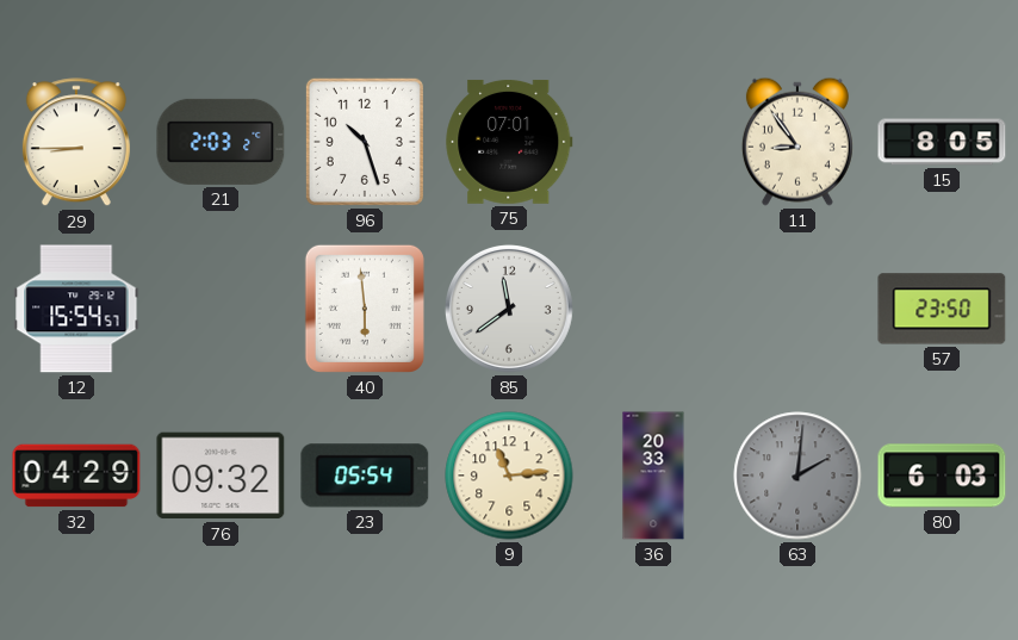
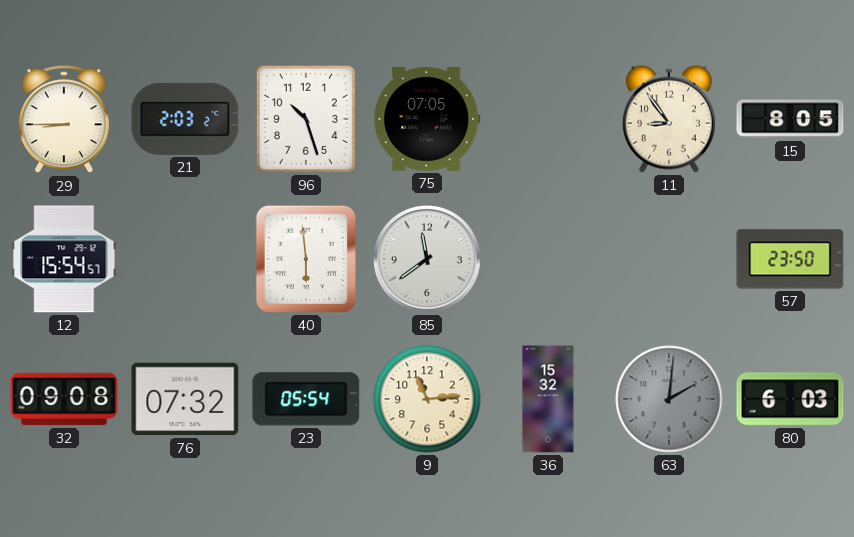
75: 07:01 -> 07:05
32: 04:29 -> 09:08
76: 09:32 -> 07:32
36: 20:33 -> 15:32
